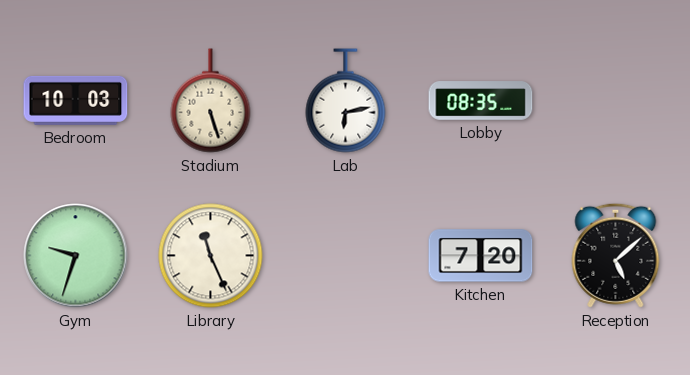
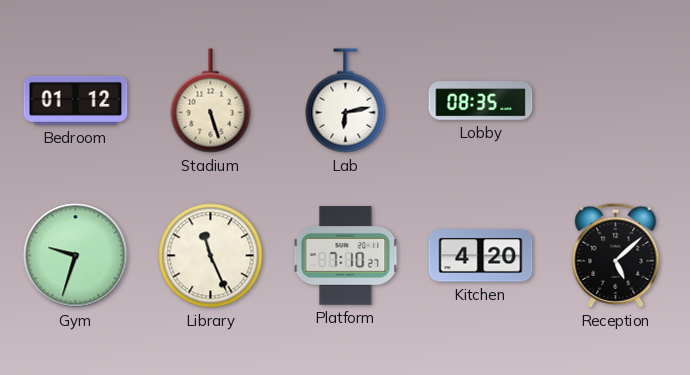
Bedroom: 10:03 -> 01:12
Platform: none -> 7:10
Kitchen: 7:20 -> 4:20
